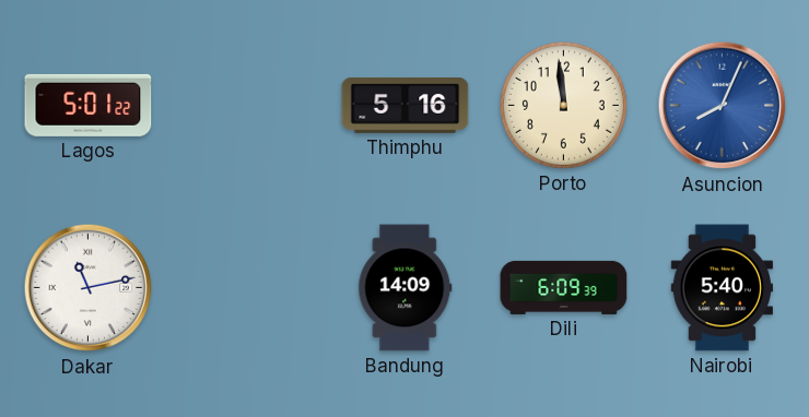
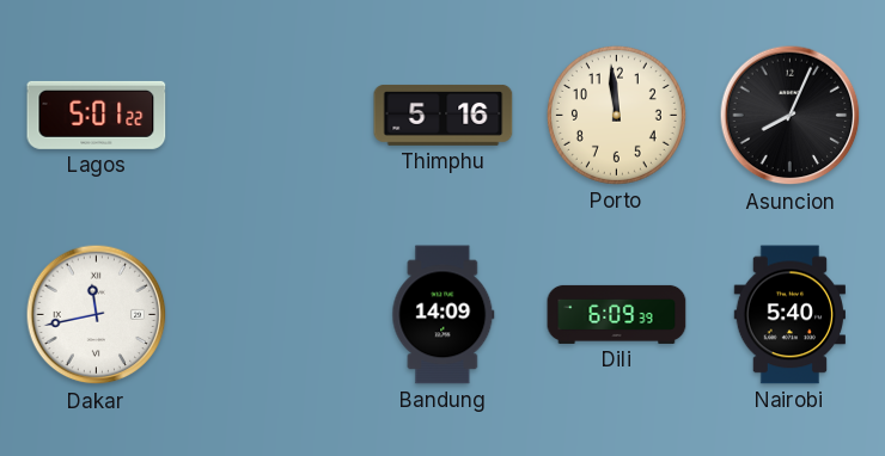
Asuncion dial: blue -> black
Dakar: 11:13 -> 11:43
